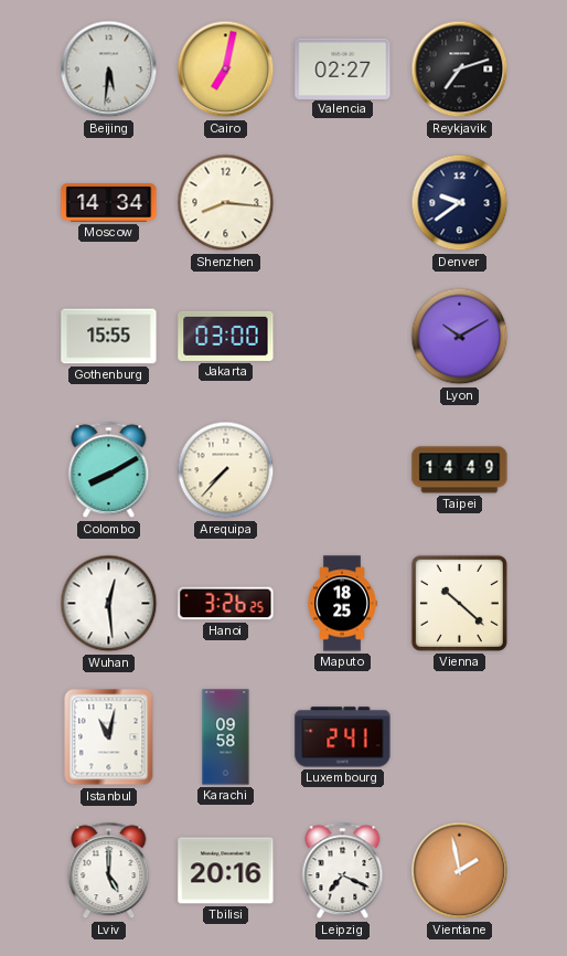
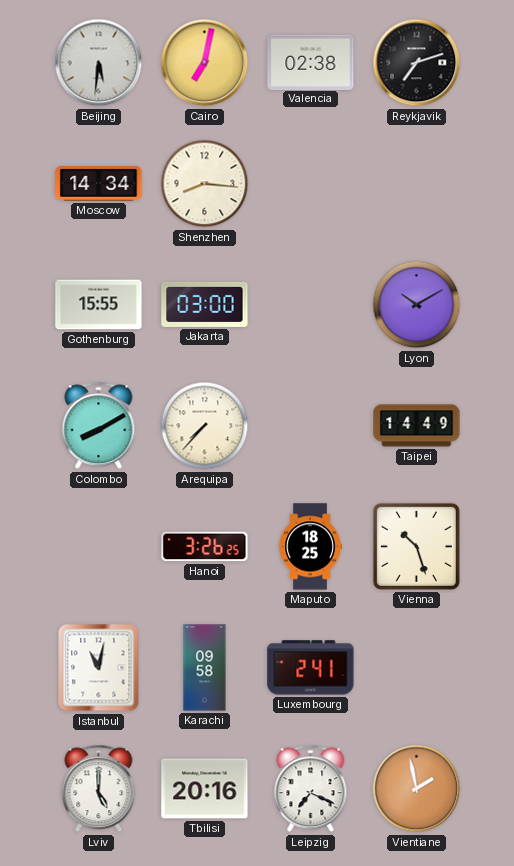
Valencia: 02:27 -> 02:38
Denver: 9:39 -> none
Wuhan: 12:29 -> none
Vienna: 10:22 -> 10:27
